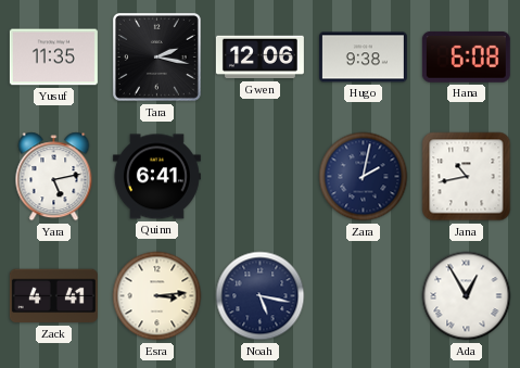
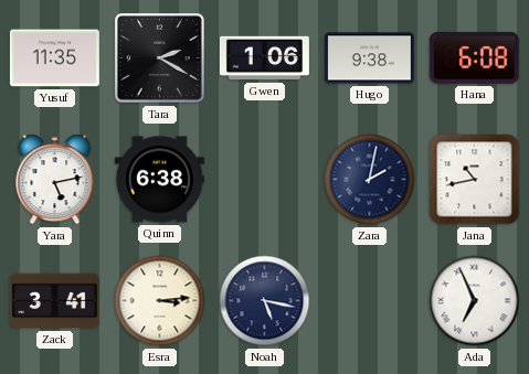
Tara: 2:17 -> 2:20
Gwen: 12:06 -> 1:06
Quinn: 6:41 -> 6:38
Zack: 4:41 -> 3:41
Ada: 12:55 -> 6:56
